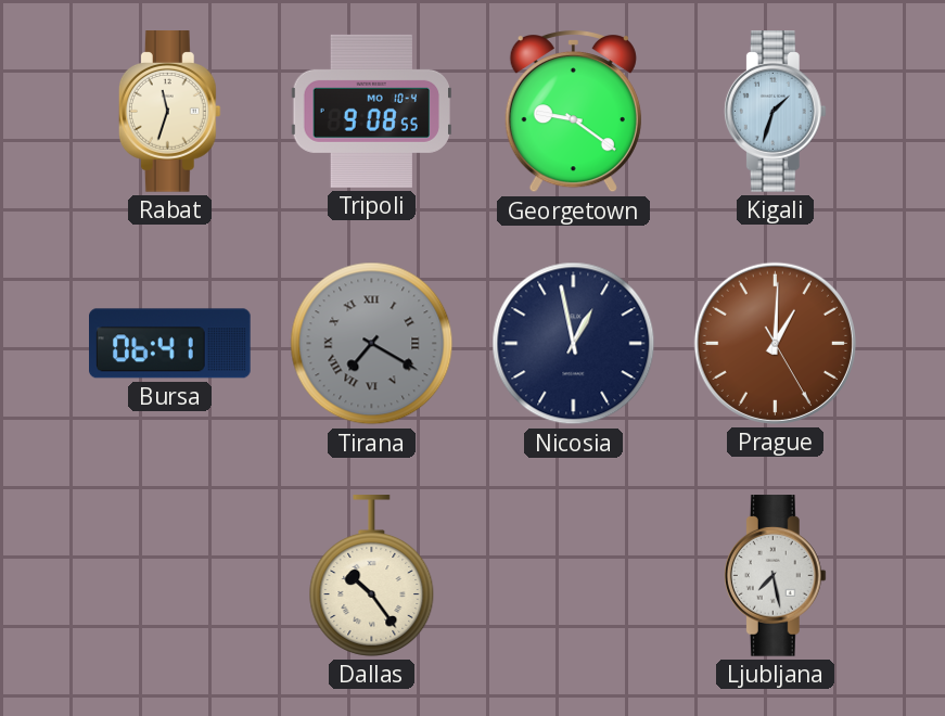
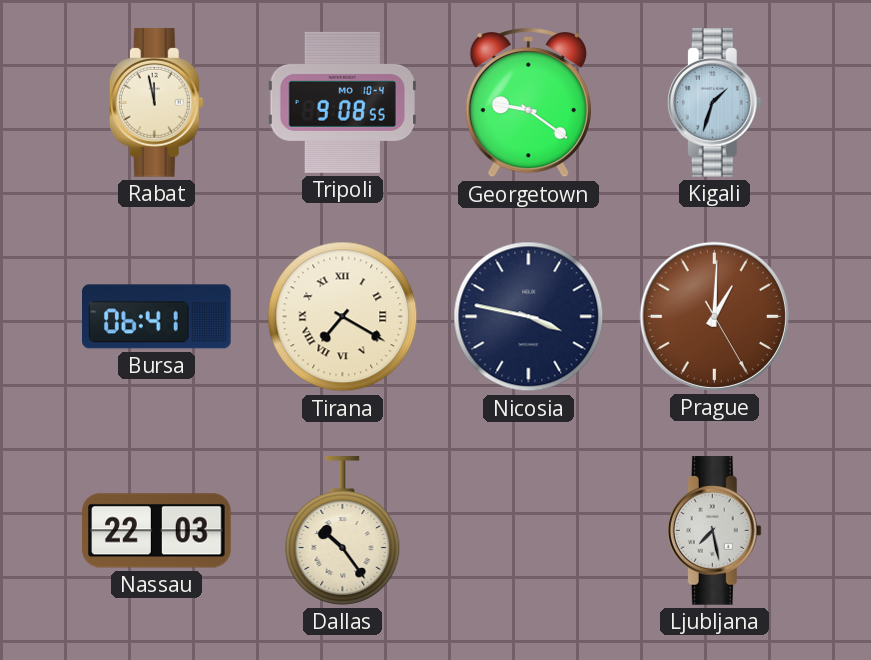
Rabat: 11:33 -> 11:58
Tirana dial: grey -> cream
Nicosia: 12:58 -> 3:47
Nassau: none -> 22:03
